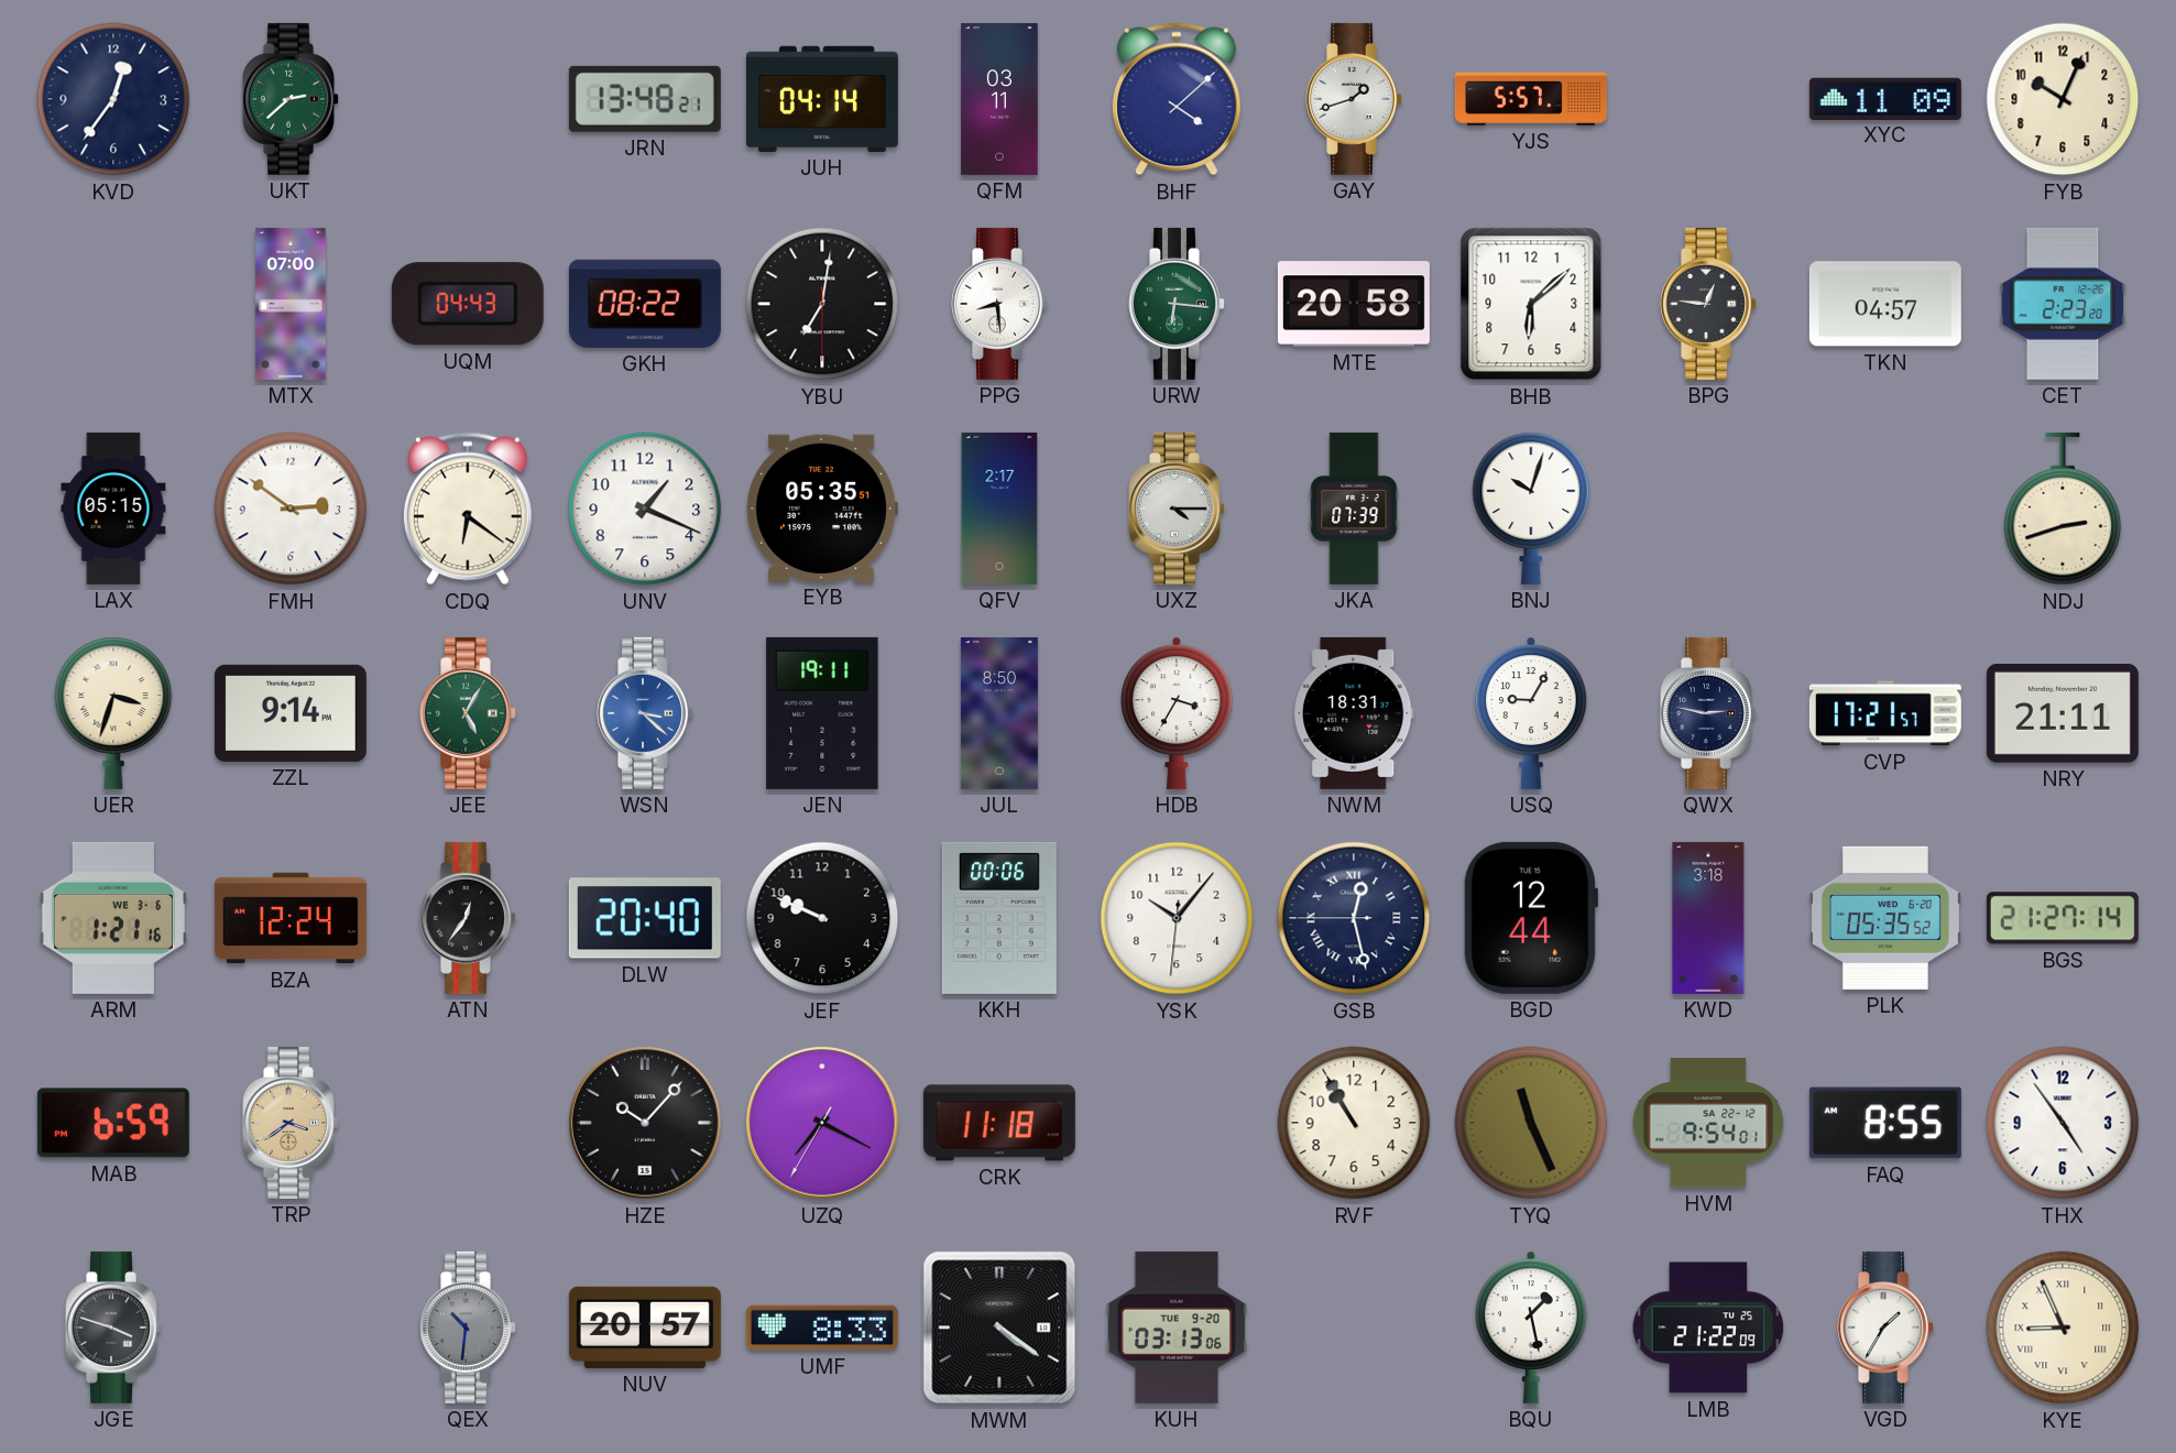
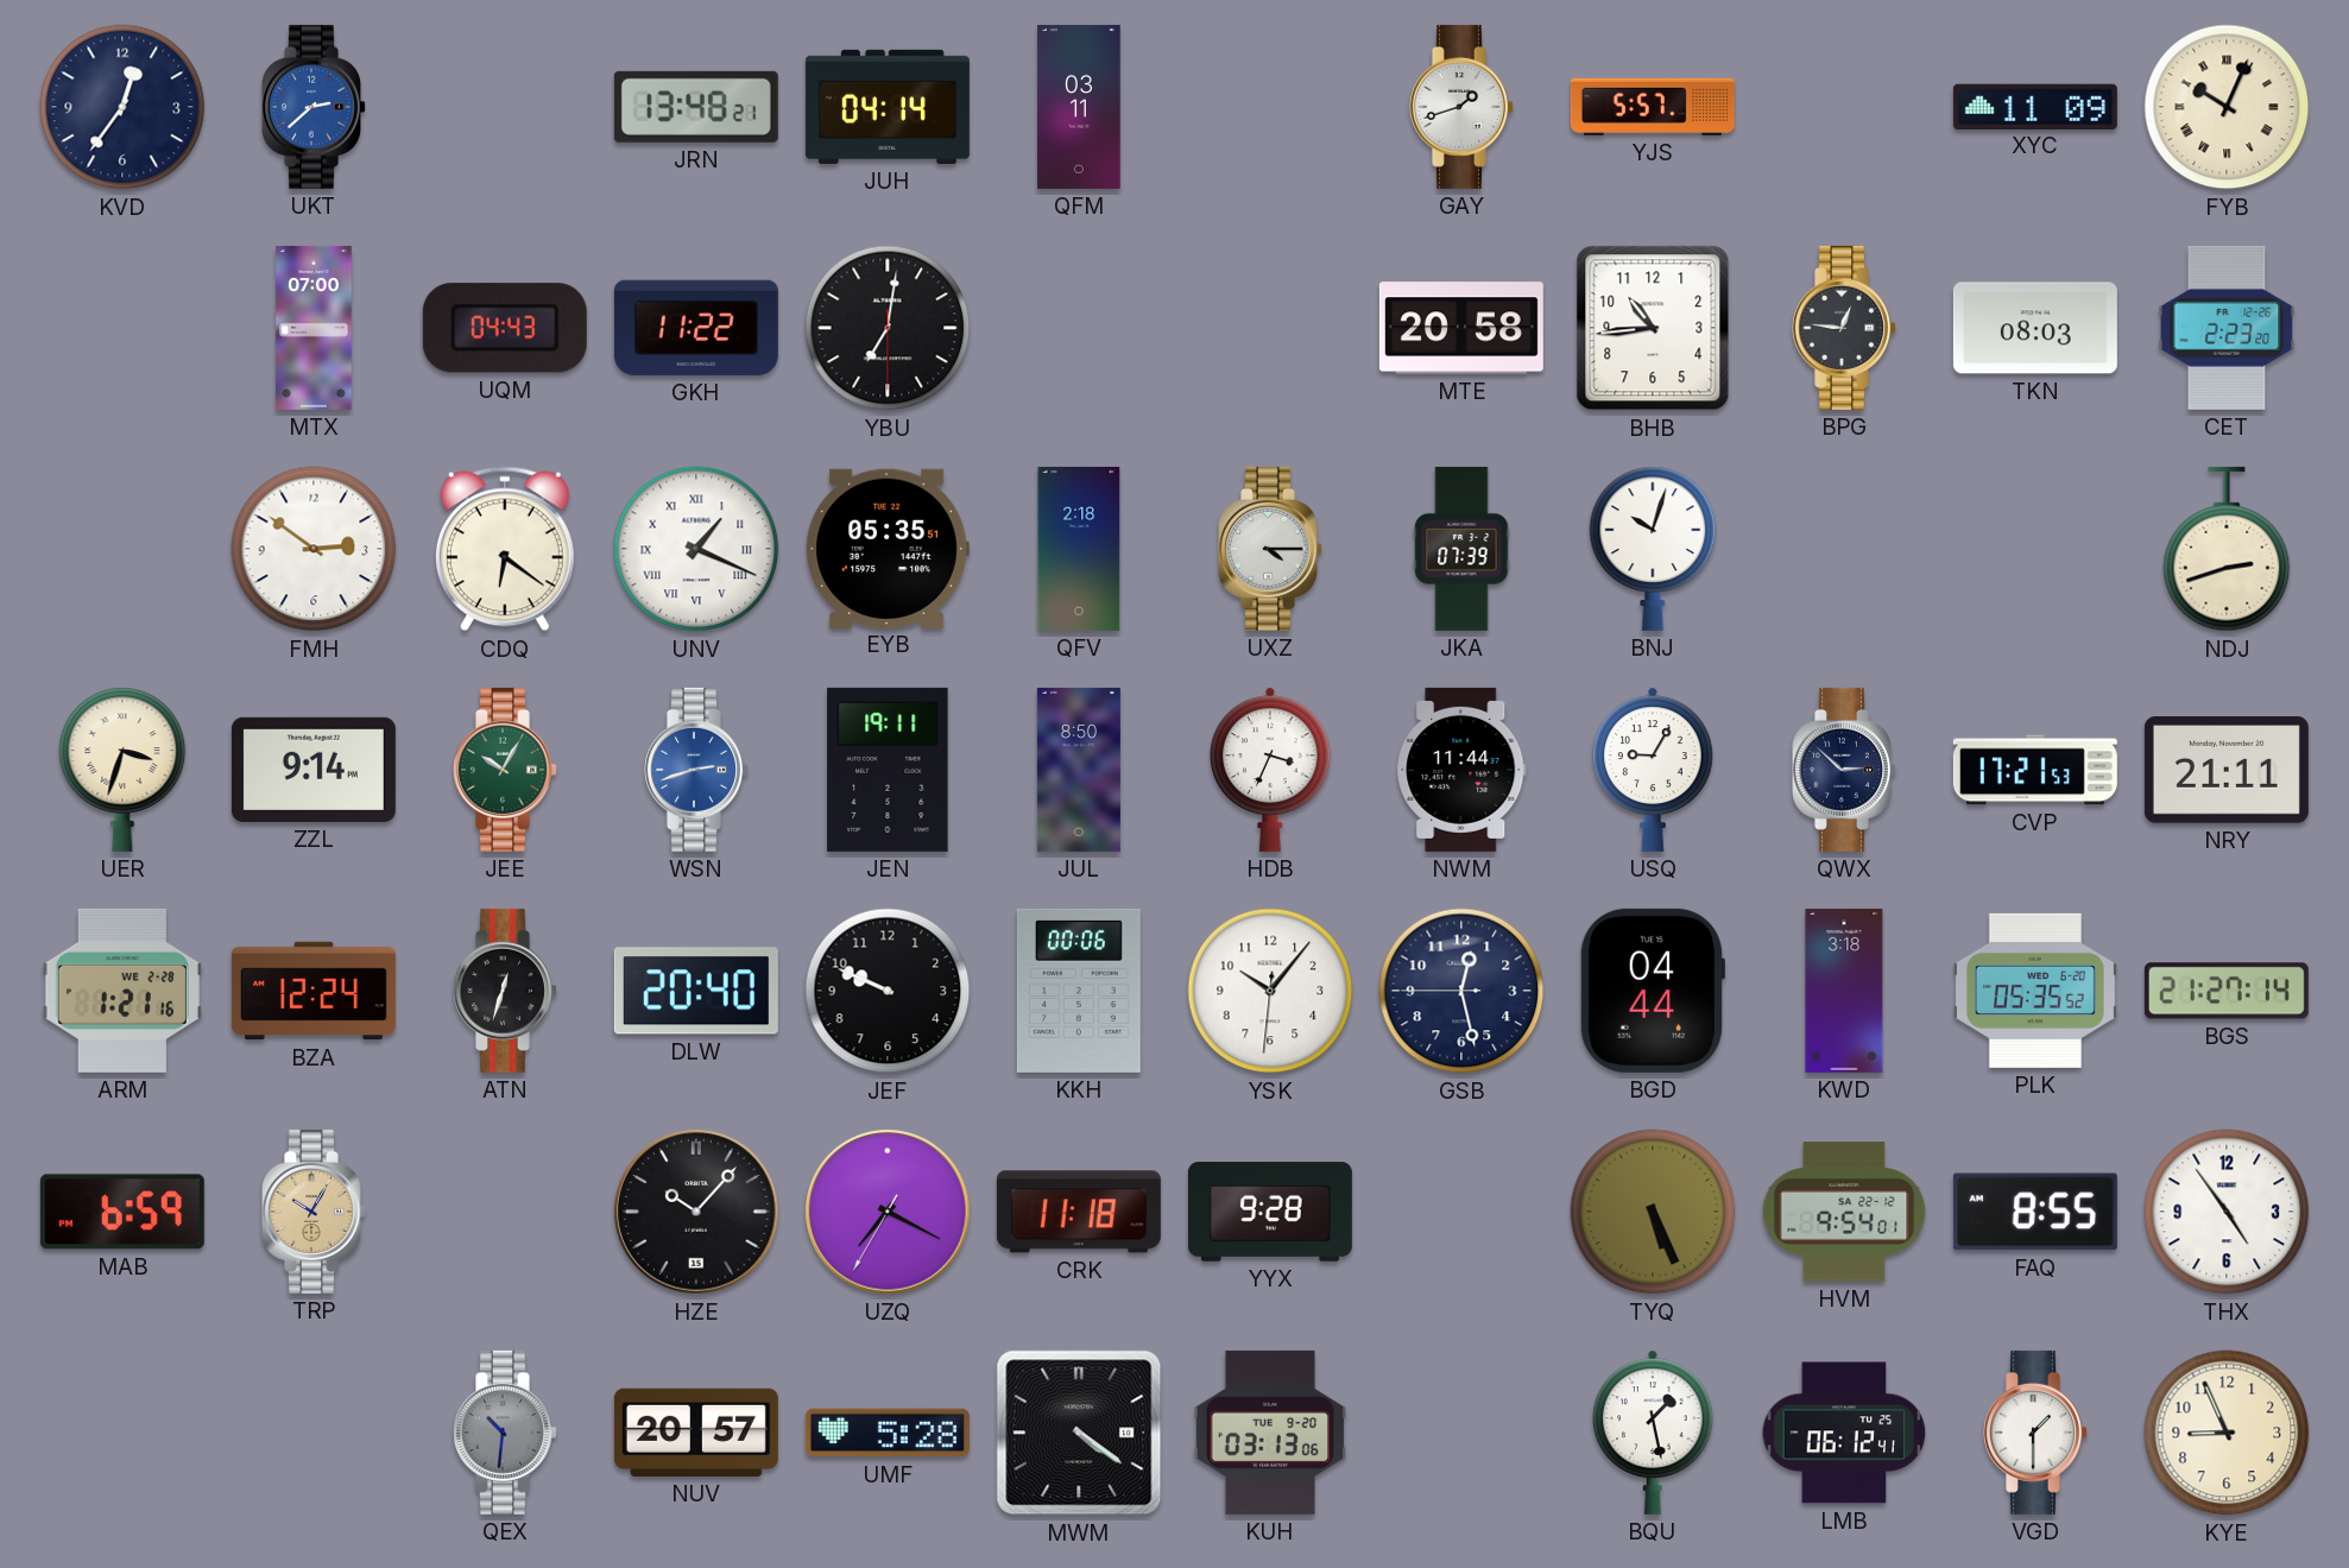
UKT dial: green -> blue
BHF: 4:08 -> none
FYB numerals: Arabic -> Roman
GKH: 08:22 -> 11:22
PPG: 8:29 -> none
URW: 6:16 -> none
BHB: 6:08 -> 10:44
TKN: 04:57 -> 08:03
LAX: 05:15 -> none
UNV numerals: Arabic -> Roman
QFV: 2:17 -> 2:18
JEE: 5:05 -> 10:05
WSN: 3:22 -> 2:42
HDB: 3:35 -> 3:34
NWM: 18:31 -> 11:44
QWX: 2:47 -> 2:52
CVP: 17:21:57 -> 17:21:53
ARM date: WE 3-6 -> WE 2-28
ATN: 12:36 -> 12:33
GSB numerals: Roman -> Arabic
BGD: 12:44 -> 04:44
TRP: 3:39 -> 10:05
YYX: none -> 9:28
RVF: 10:55 -> none
TYQ: 11:26 -> 5:26
JGE: 3:48 -> none
UMF: 8:33 -> 5:28
LMB: 21:22 -> 06:12
VGD: 1:35 -> 1:30
KYE numerals: Roman -> Arabic
